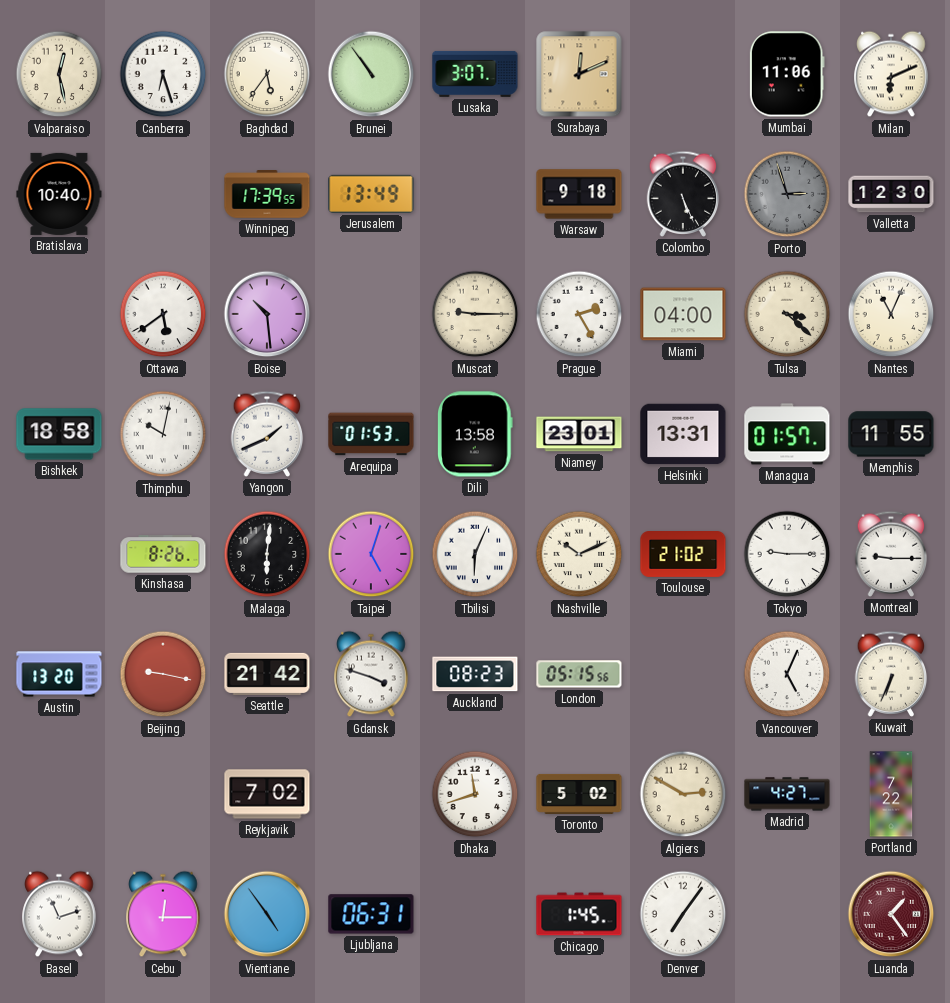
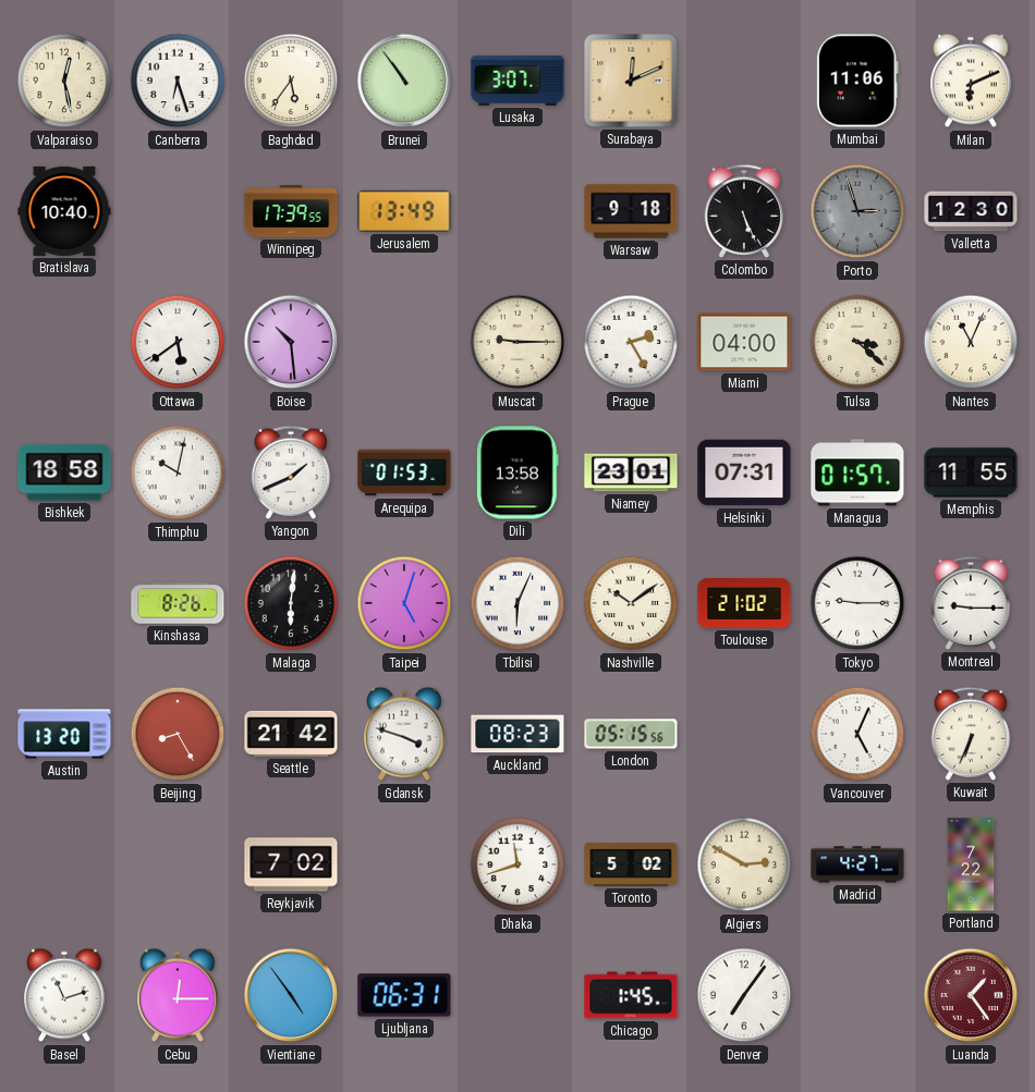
Helsinki: 13:31 -> 07:31
Nashville: 10:11 -> 10:09
Beijing: 9:17 -> 8:25
